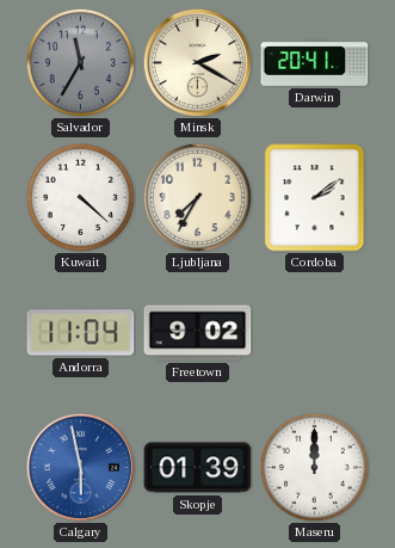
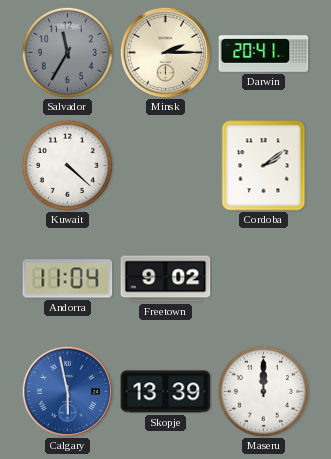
Minsk: 2:20 -> 2:15
Ljubljana: 7:35 -> none
Skopje: 01:39 -> 13:39
